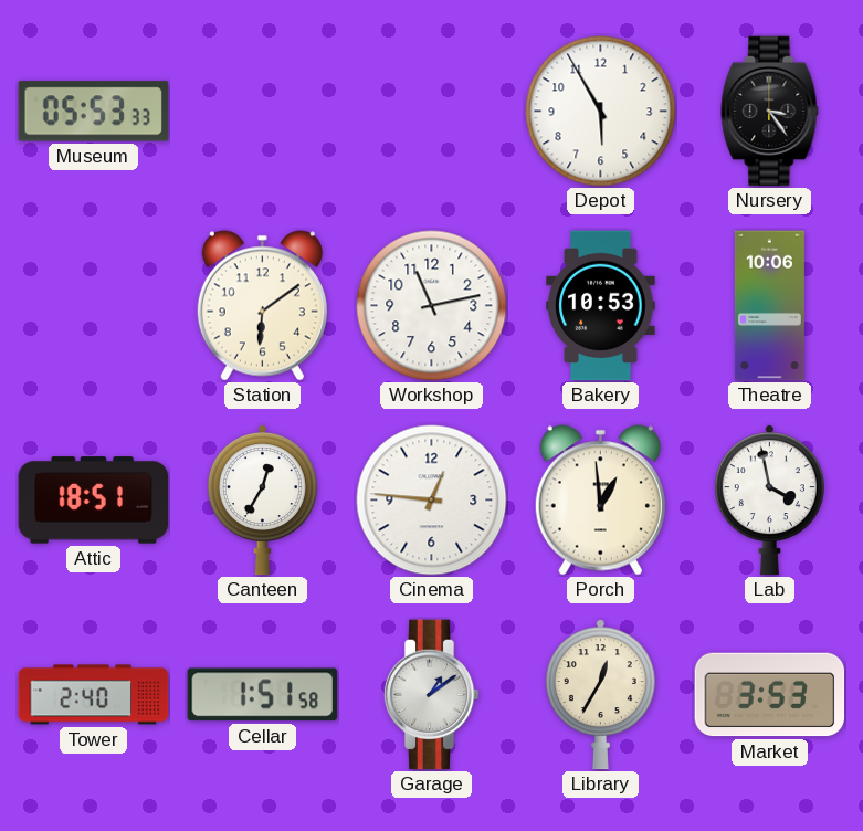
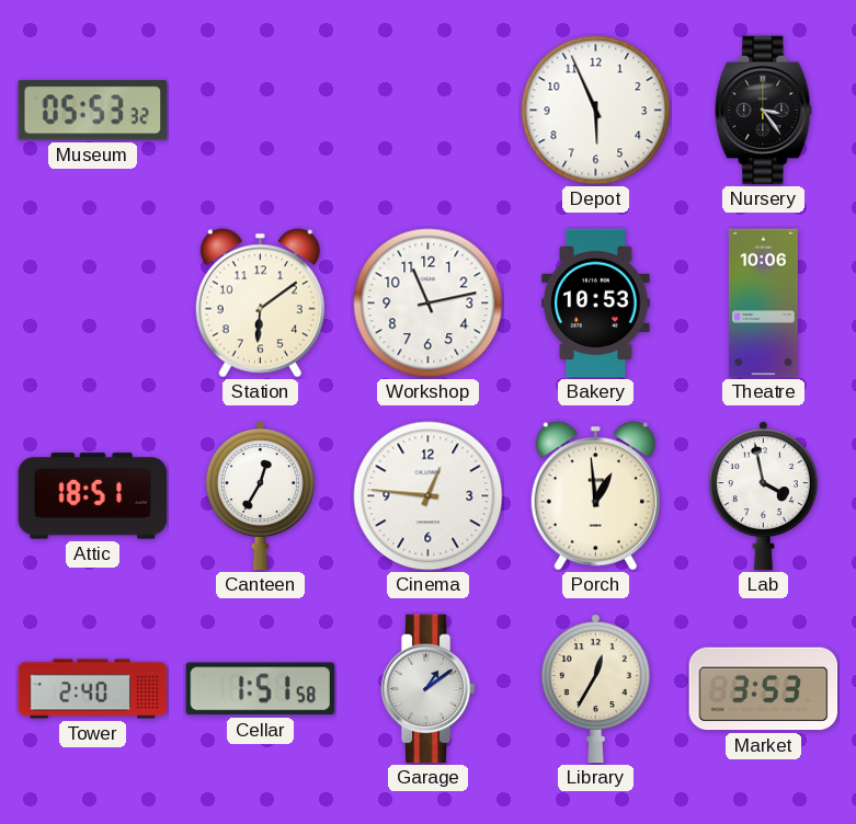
Museum: 05:53:33 -> 05:53:32
Depot: 5:55 -> 5:56
